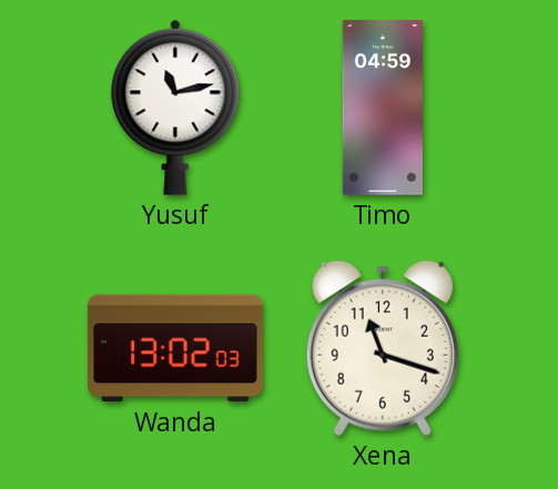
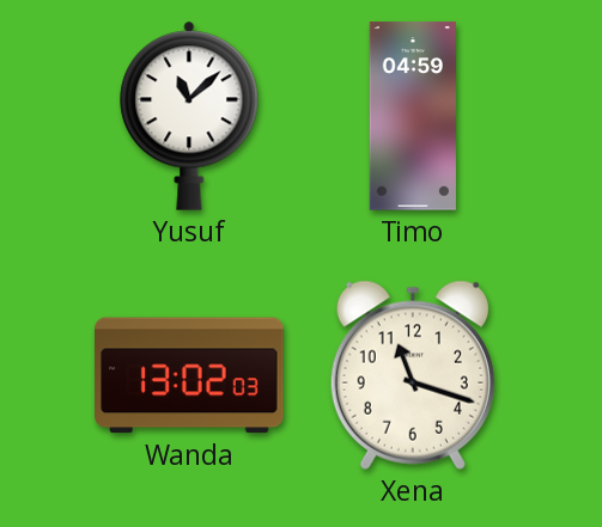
Yusuf: 11:13 -> 11:08
